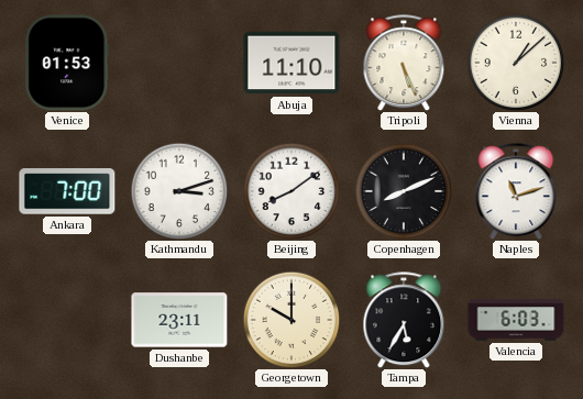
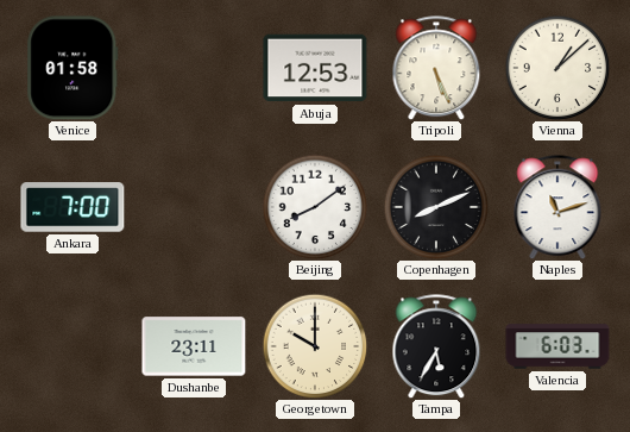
Venice: 01:53 -> 01:58
Abuja: 11:10 -> 12:53
Kathmandu: 3:12 -> none
